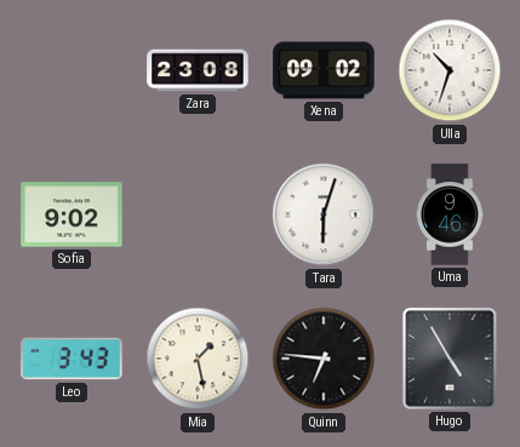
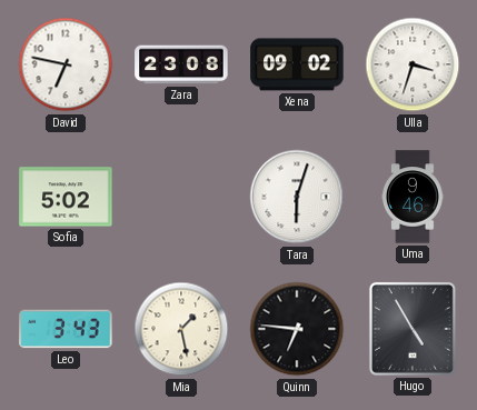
David: none -> 6:47
Ulla: 10:33 -> 3:33
Sofia: 9:02 -> 5:02
